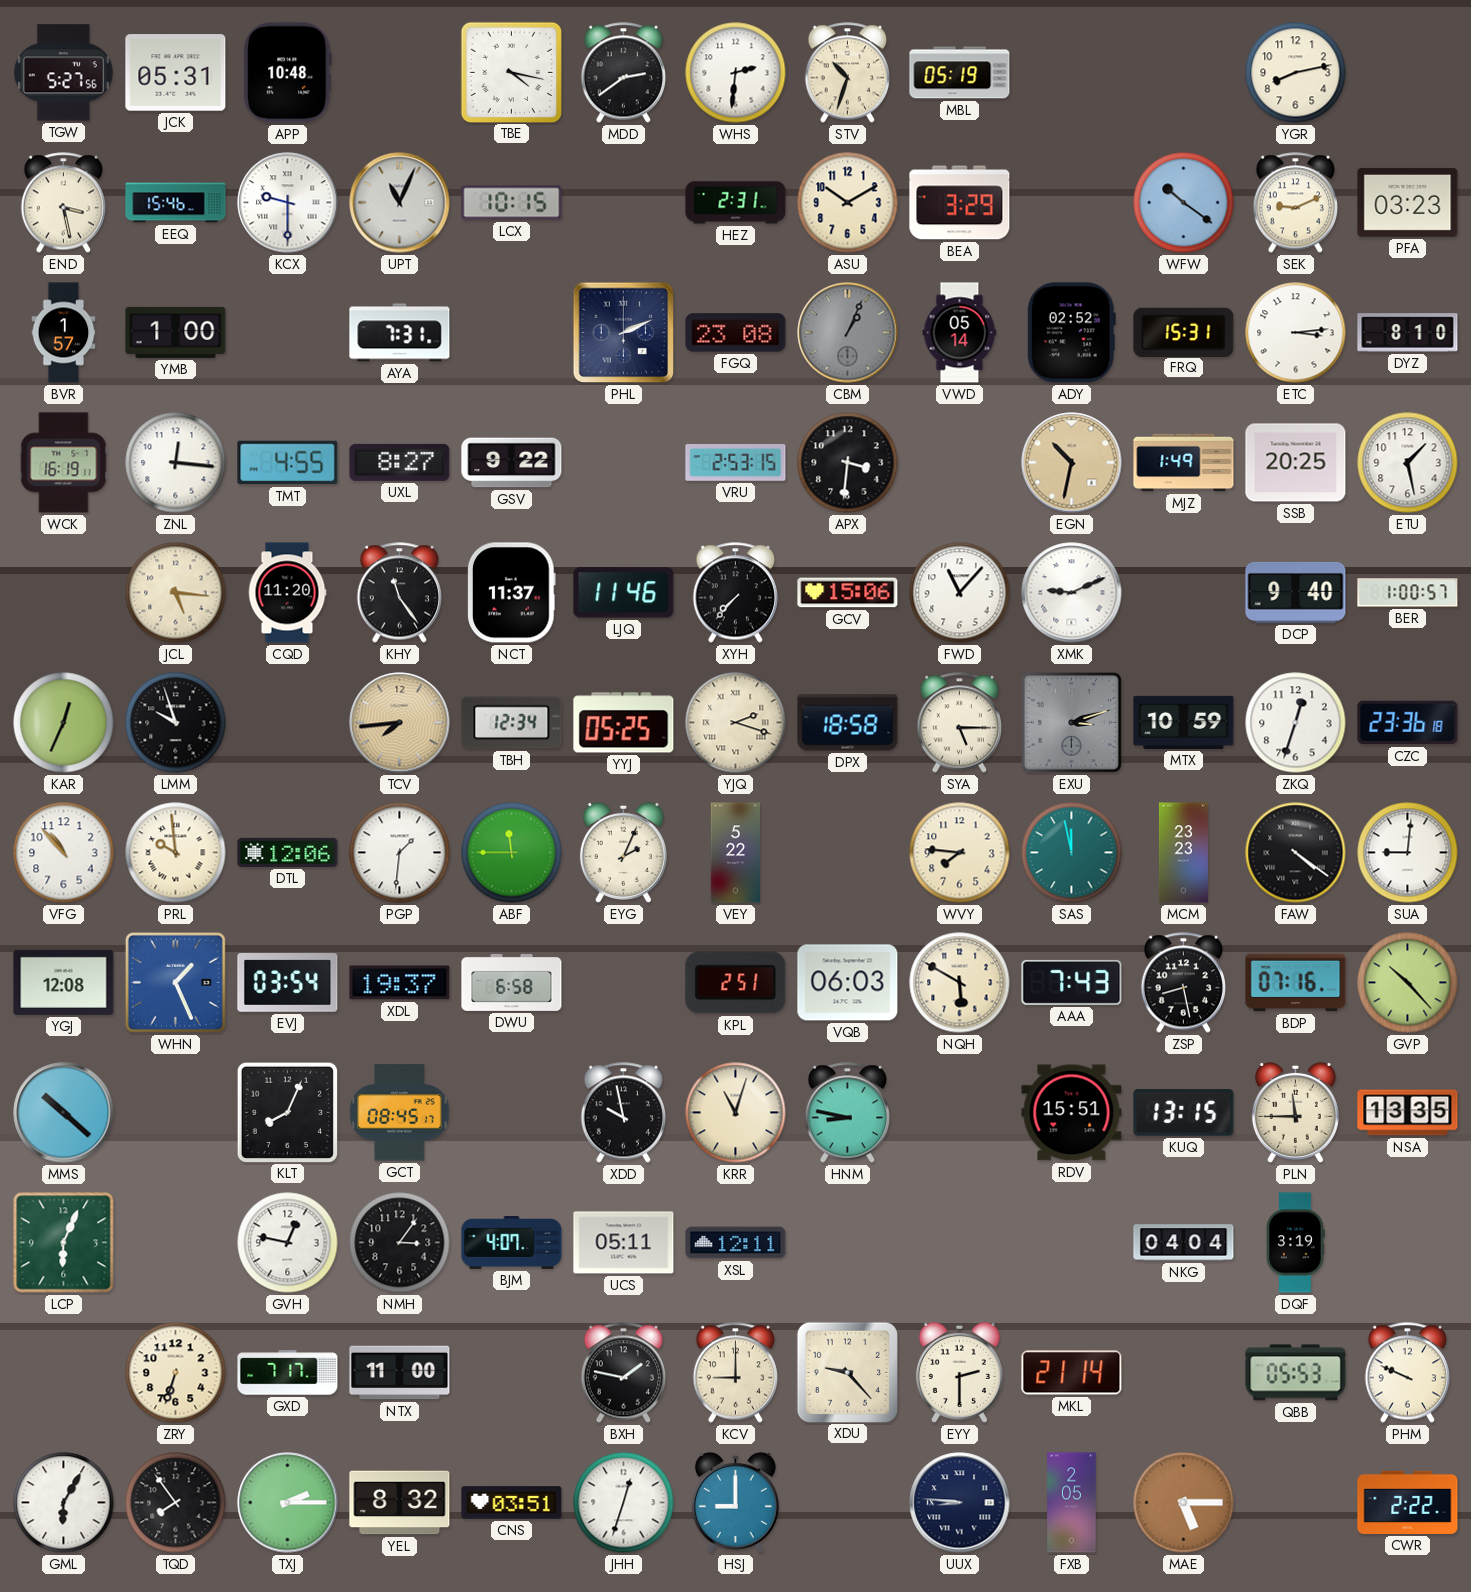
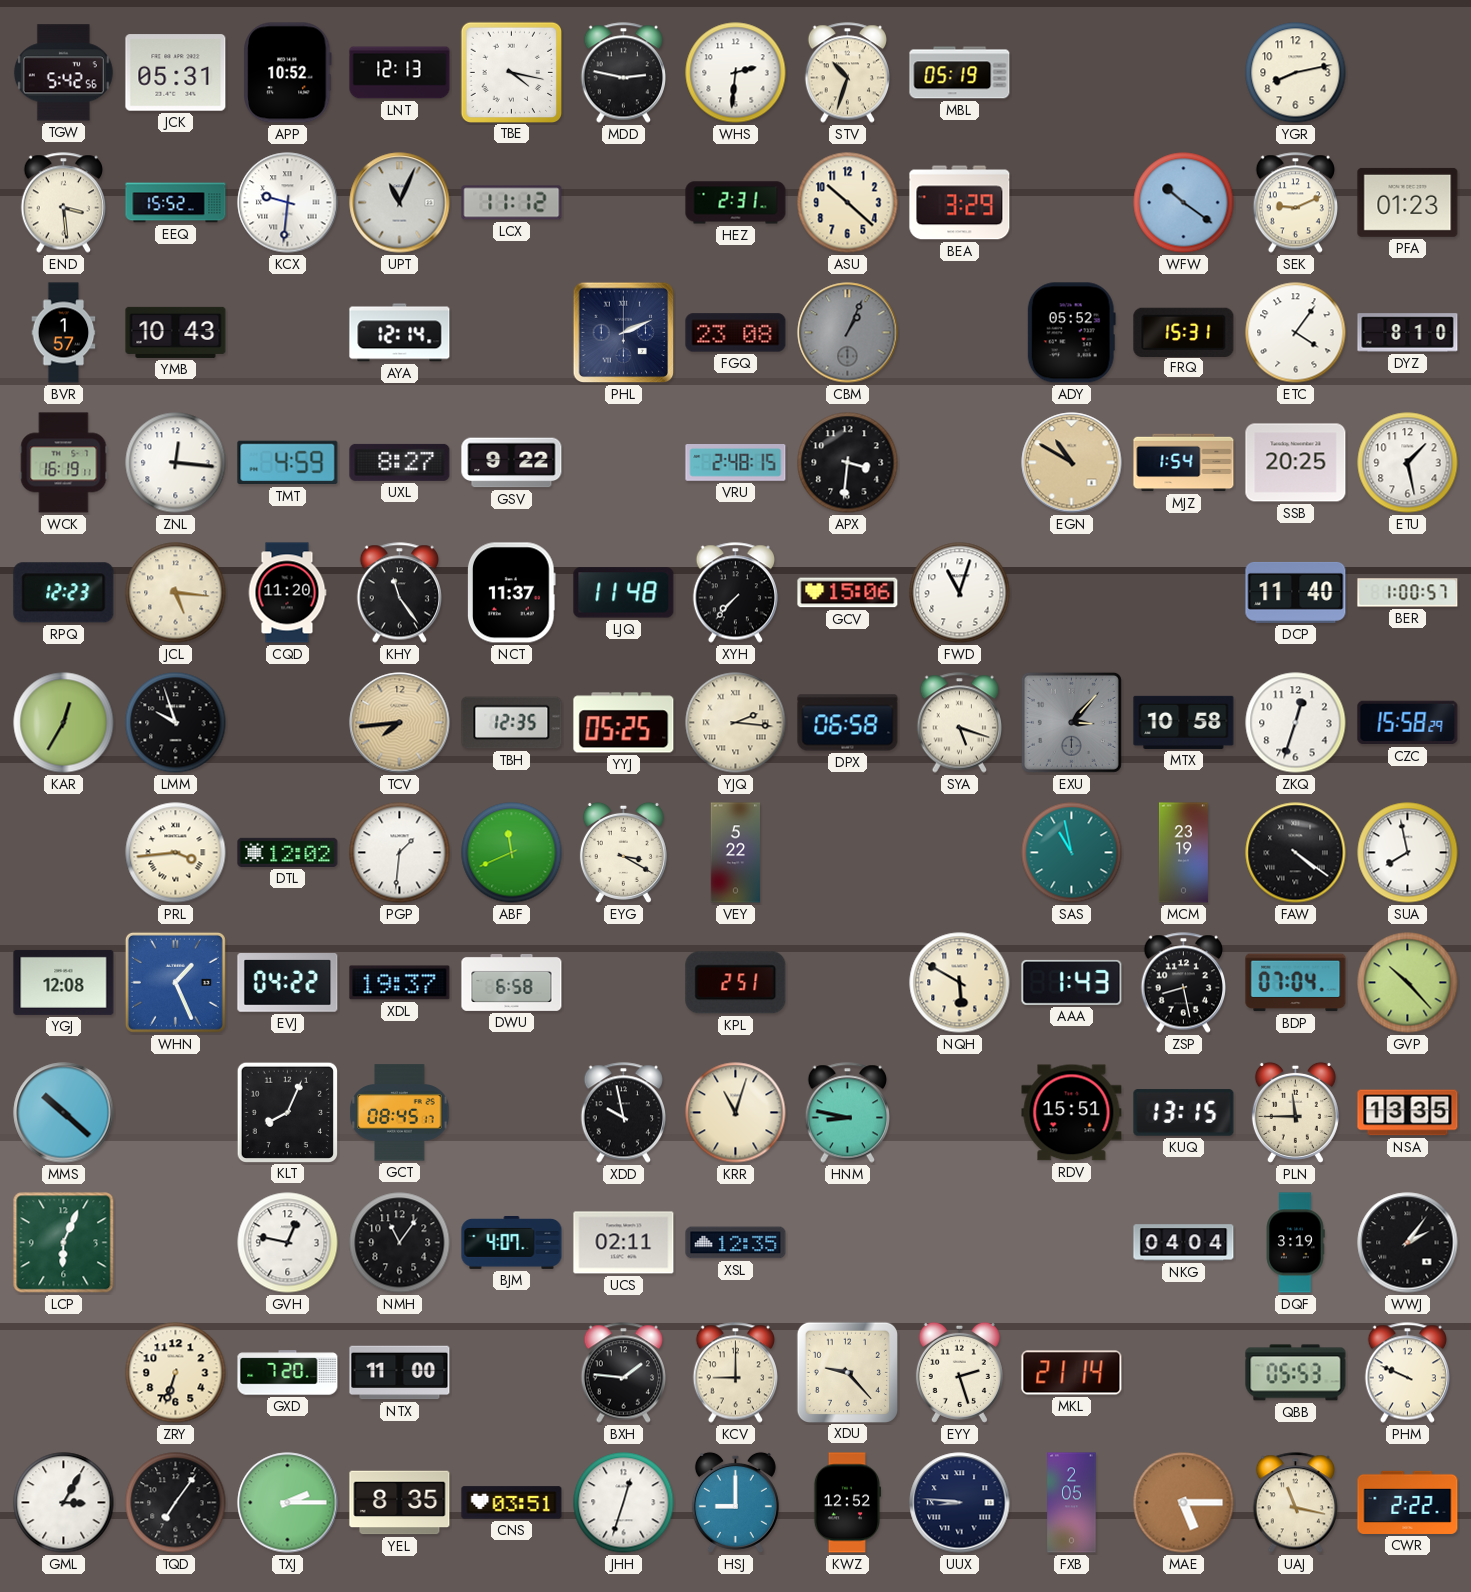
TGW: 5:27 -> 5:42
APP: 10:48 -> 10:52
LNT: none -> 12:13
MDD: 2:39 -> 2:47
END: 3:28 -> 3:29
EEQ: 15:46 -> 15:52
KCX: 9:30 -> 9:31
LCX: 10:15 -> 11:12
ASU: 10:10 -> 10:22
PFA: 03:23 -> 01:23
YMB: 1:00 -> 10:43
AYA: 7:31 -> 12:14
VWD: 05:14 -> none
ADY: 02:52 -> 05:52
ETC: 3:14 -> 4:06
TMT: 4:55 -> 4:59
VRU: 2:53 -> 2:48
EGN: 10:32 -> 10:50
MJZ: 1:49 -> 1:54
RPQ: none -> 12:23
LJQ: 11:46 -> 11:48
FWD: 11:07 -> 11:03
XMK: 9:11 -> none
DCP: 9:40 -> 11:40
KAR: 12:34 -> 12:35
TBH: 12:34 -> 12:35
YJQ: 2:18 -> 2:16
DPX: 18:58 -> 06:58
SYA: 5:15 -> 5:18
EXU: 3:12 -> 3:07
MTX: 10:59 -> 10:58
CZC: 23:36 -> 15:58
VFG: 10:53 -> none
PRL: 9:59 -> 3:44
DTL: 12:06 -> 12:02
ABF: 11:45 -> 11:41
EYG: 2:04 -> 3:20
WVY: 7:46 -> none
SAS: 11:58 -> 10:58
MCM: 23:23 -> 23:19
SUA: 9:01 -> 7:58
EVJ: 03:54 -> 04:22
VQB: 06:03 -> none
AAA: 7:43 -> 1:43
BDP: 07:16 -> 07:04
NMH: 3:06 -> 11:06
UCS: 05:11 -> 02:11
XSL: 12:11 -> 12:35
WWJ: none -> 2:06
GXD: 7:17 -> 7:20
BXH: 1:47 -> 1:46
EYY: 2:30 -> 2:27
GML: 6:05 -> 3:05
TQD: 7:54 -> 7:06
YEL: 8:32 -> 8:35
KWZ: none -> 12:52
UAJ: none -> 11:17
